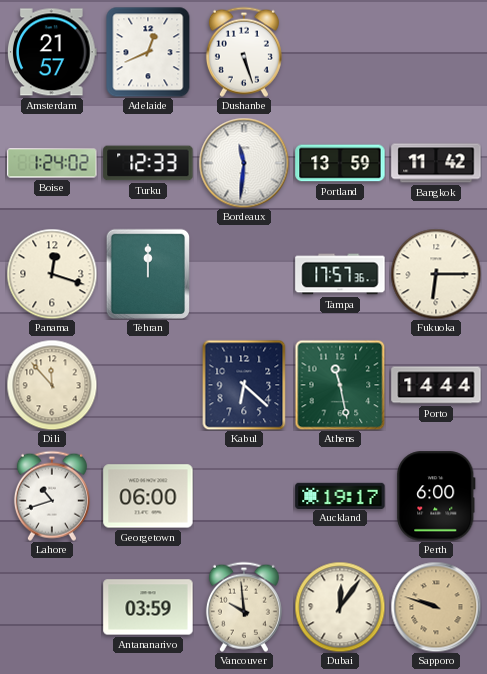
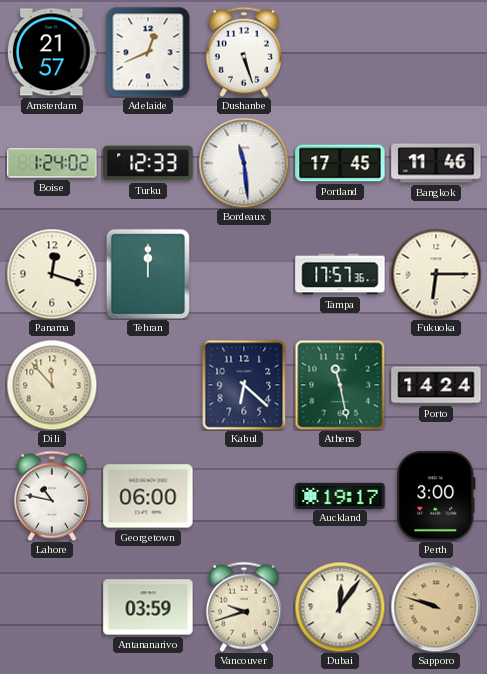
Bordeaux: 11:31 -> 11:29
Portland: 13:59 -> 17:45
Bangkok: 11:42 -> 11:46
Porto: 14:44 -> 14:24
Lahore: 10:42 -> 10:47
Perth: 6:00 -> 3:00
Vancouver: 9:59 -> 9:42
